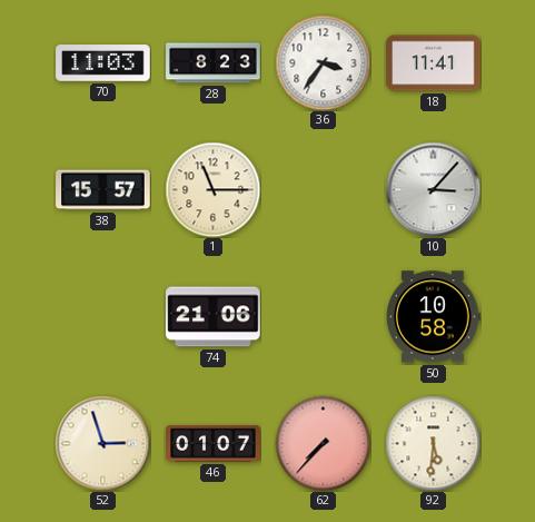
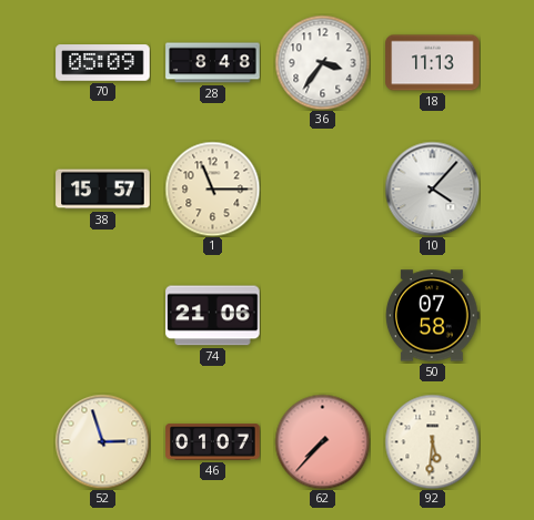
70: 11:03 -> 05:09
28: 8:23 -> 8:48
18: 11:41 -> 11:13
10: 3:07 -> 4:07
50: 10:58 -> 07:58
